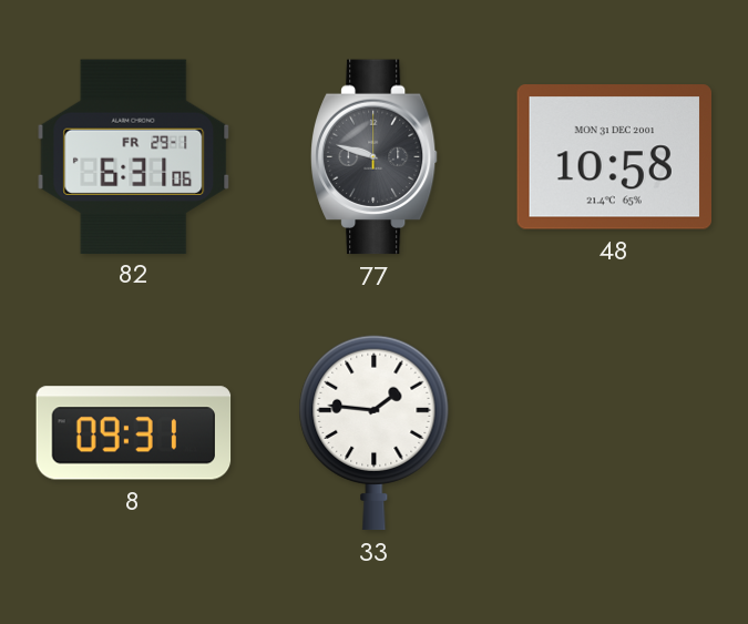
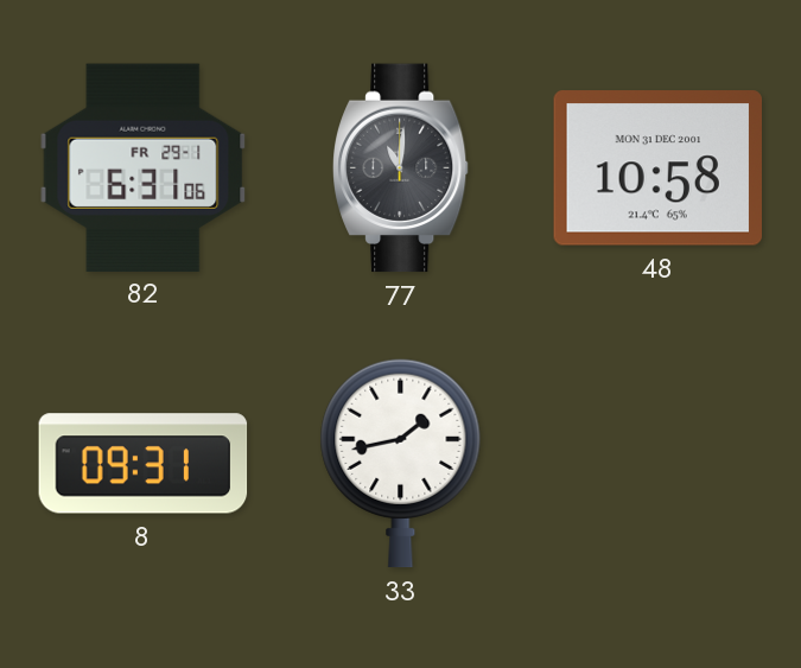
77: 9:48 -> 11:01
33: 1:46 -> 1:43
